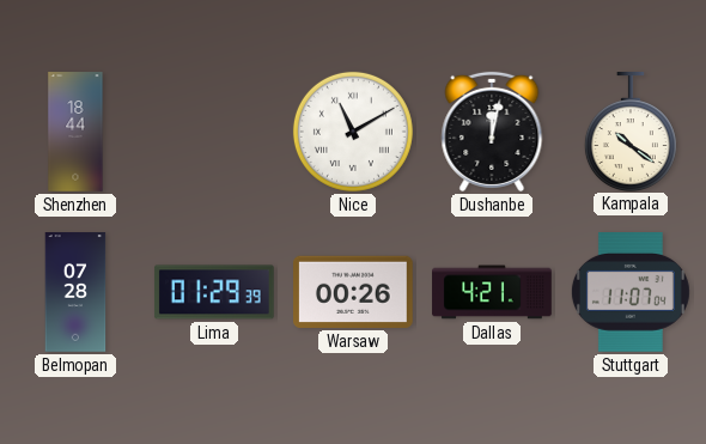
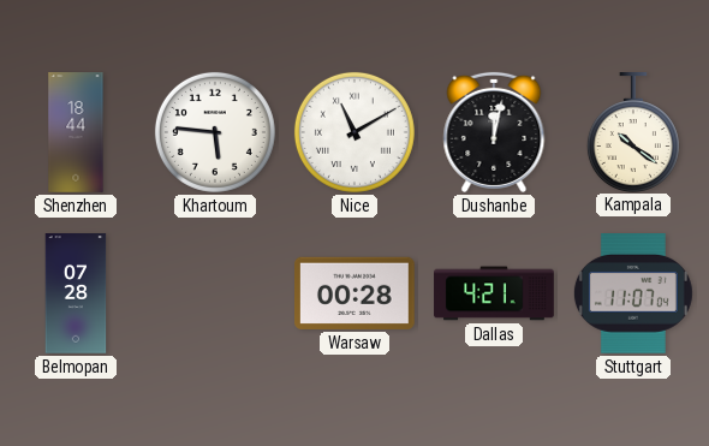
Khartoum: none -> 5:46
Lima: 01:29 -> none
Warsaw: 00:26 -> 00:28
